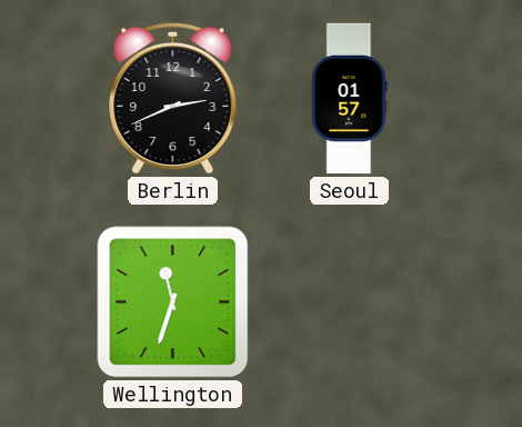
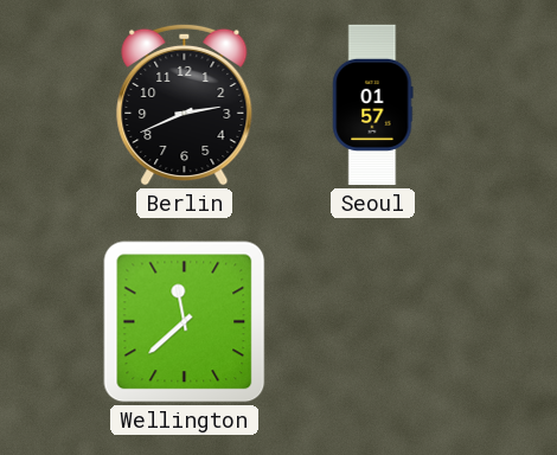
Wellington: 11:33 -> 11:38
